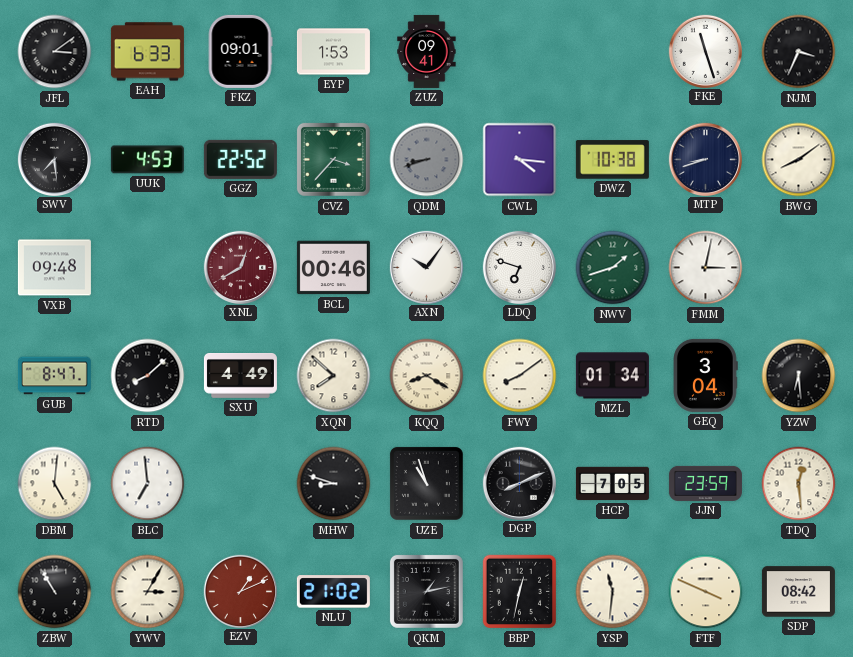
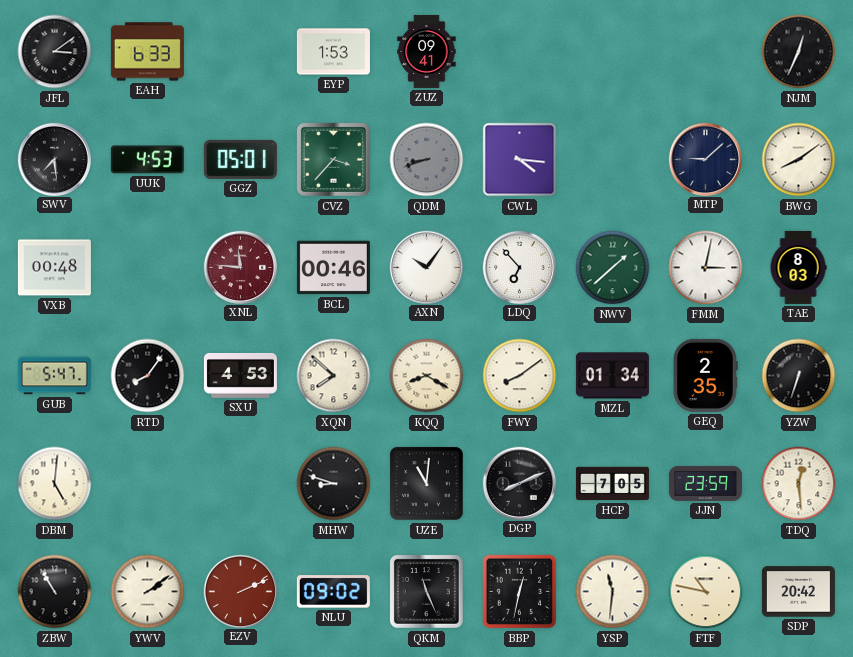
FKZ: 09:01 -> none
FKE: 11:27 -> none
NJM: 3:34 -> 12:34
GGZ: 22:52 -> 05:01
DWZ: 10:38 -> none
MTP: 8:42 -> 9:08
VXB: 09:48 -> 00:48
XNL: 12:40 -> 11:46
LDQ: 6:48 -> 6:53
NWV: 1:42 -> 1:38
TAE: none -> 8:03
GUB: 8:47 -> 5:47
RTD: 8:08 -> 8:06
SXU: 4:49 -> 4:53
GEQ: 3:04 -> 2:35
YZW: 6:29 -> 6:33
BLC: 6:59 -> none
UZE: 10:57 -> 11:01
YWV: 3:05 -> 2:09
EZV: 1:11 -> 2:11
NLU: 21:02 -> 09:02
QKM: 1:13 -> 11:26
FTF: 3:49 -> 10:47
SDP: 08:42 -> 20:42
